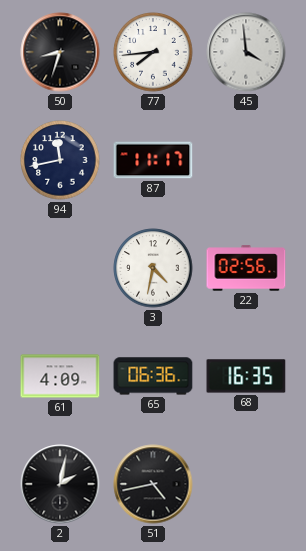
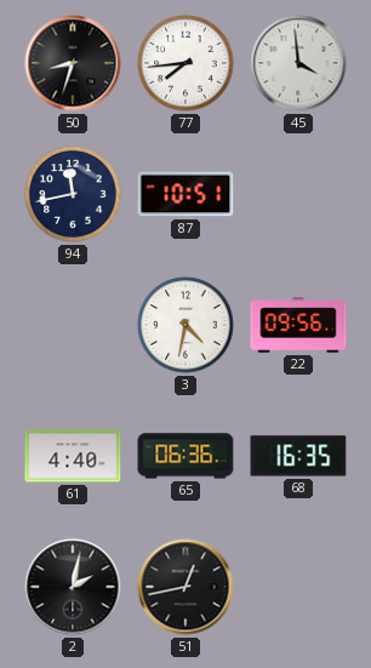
87: 11:17 -> 10:51
22: 02:56 -> 09:56
61: 4:09 -> 4:40
51: 4:43 -> 12:43
